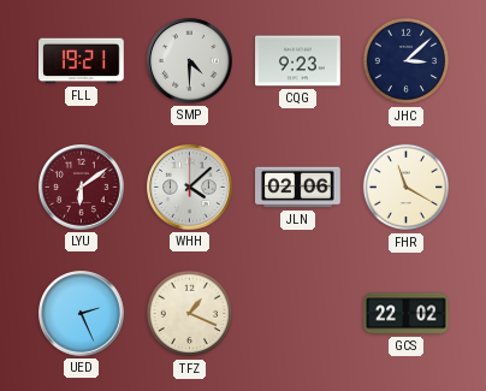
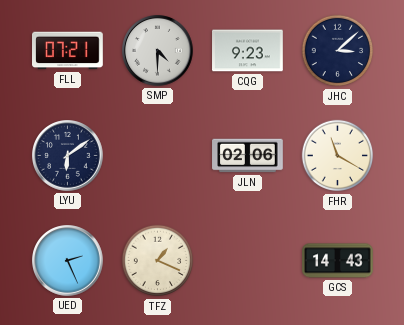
FLL: 19:21 -> 07:21
LYU dial: burgundy -> navy
WHH: 4:08 -> none
GCS: 22:02 -> 14:43
